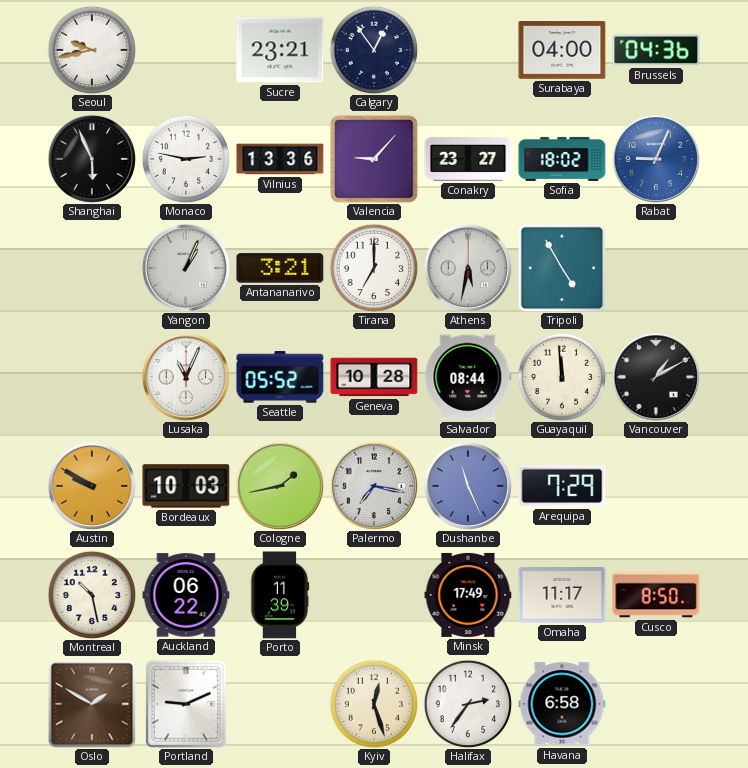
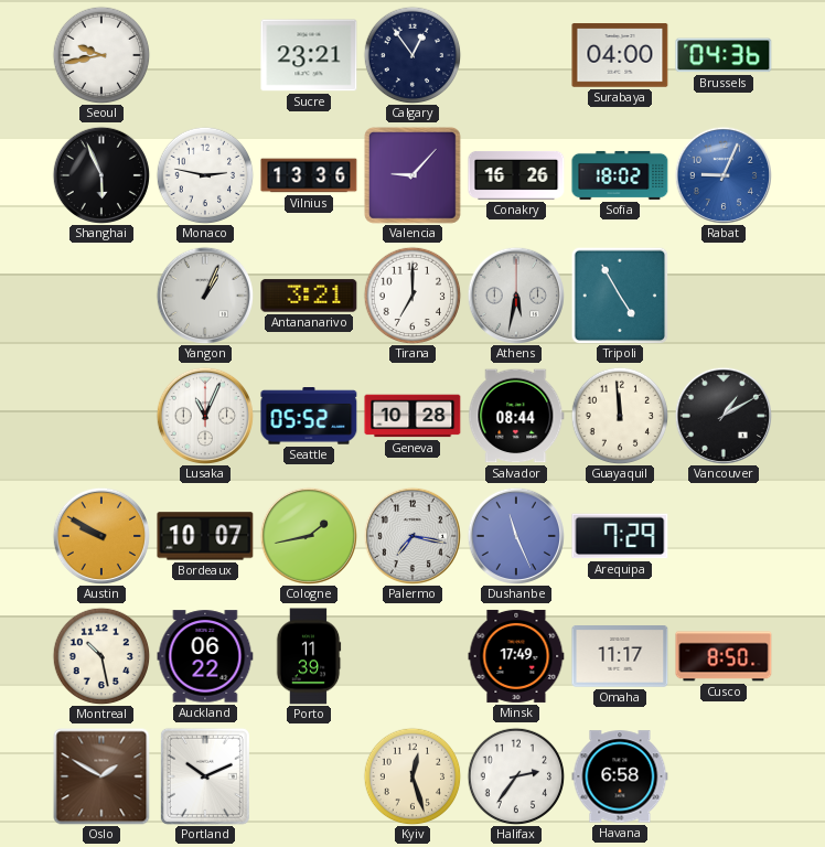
Conakry: 23:27 -> 16:26
Bordeaux: 10:03 -> 10:07
Portland: 9:11 -> 10:11
